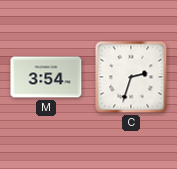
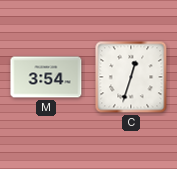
C: 2:33 -> 12:33
